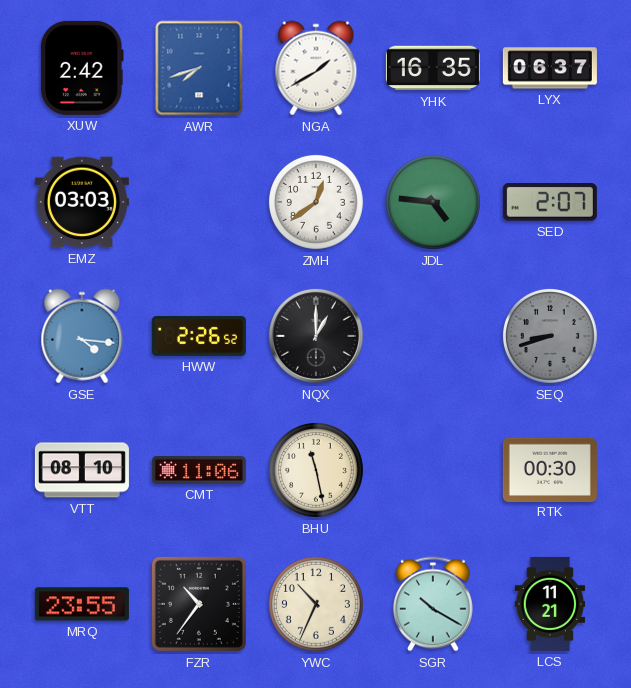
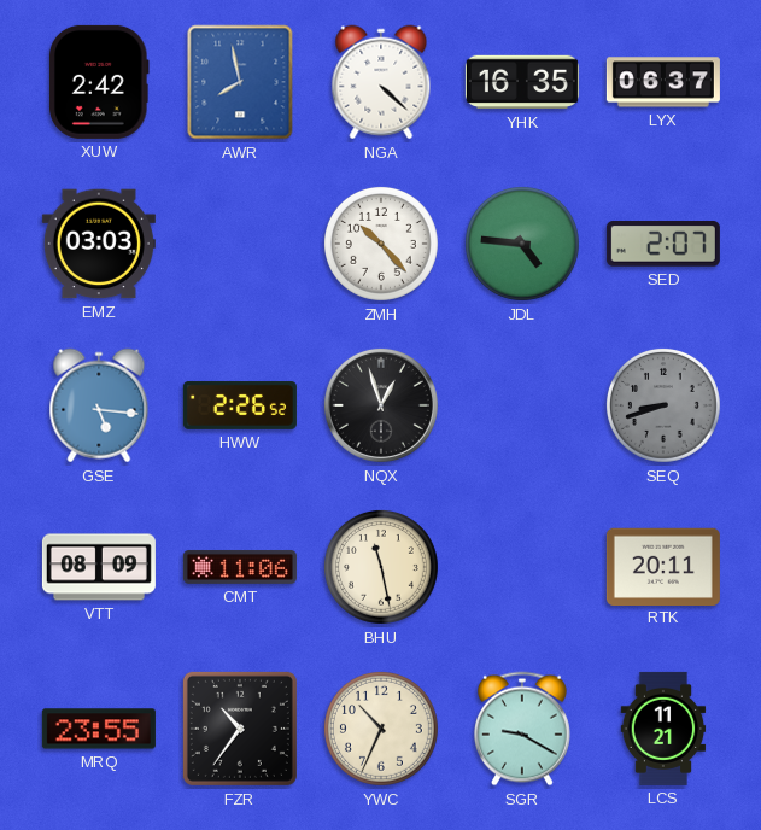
AWR: 7:42 -> 7:58
NGA: 1:40 -> 4:22
ZMH: 12:39 -> 10:23
GSE: 4:16 -> 5:16
NQX: 1:00 -> 12:57
VTT: 08:10 -> 08:09
RTK: 00:30 -> 20:11
SGR: 10:20 -> 9:20
